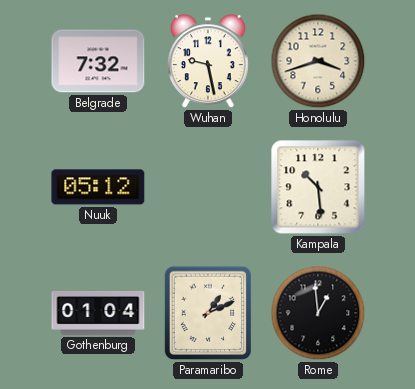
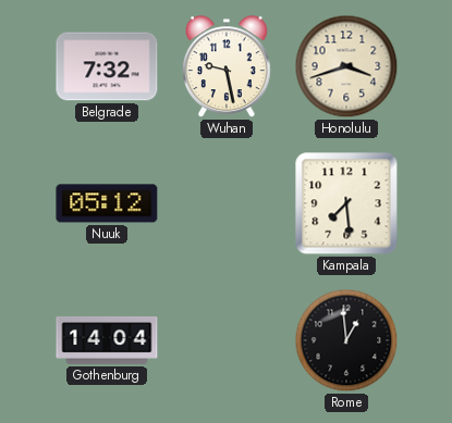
Kampala: 10:29 -> 7:29
Gothenburg: 01:04 -> 14:04
Paramaribo: 1:11 -> none
